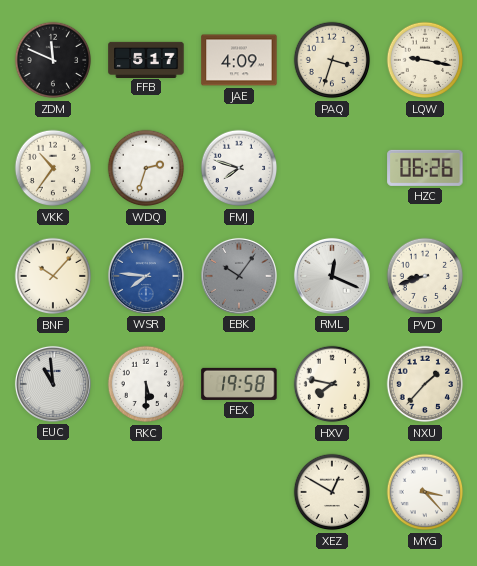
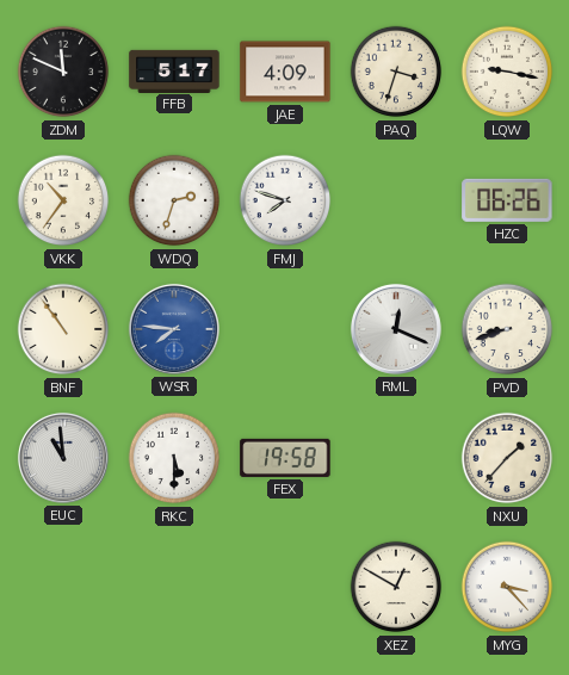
BNF: 10:07 -> 10:54
EBK: 10:06 -> none
HXV: 7:47 -> none
